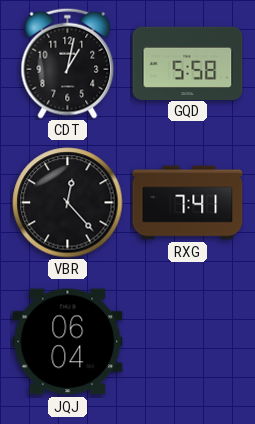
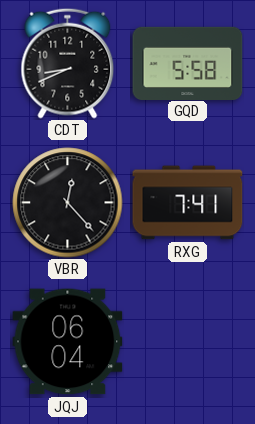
CDT: 1:02 -> 8:41
